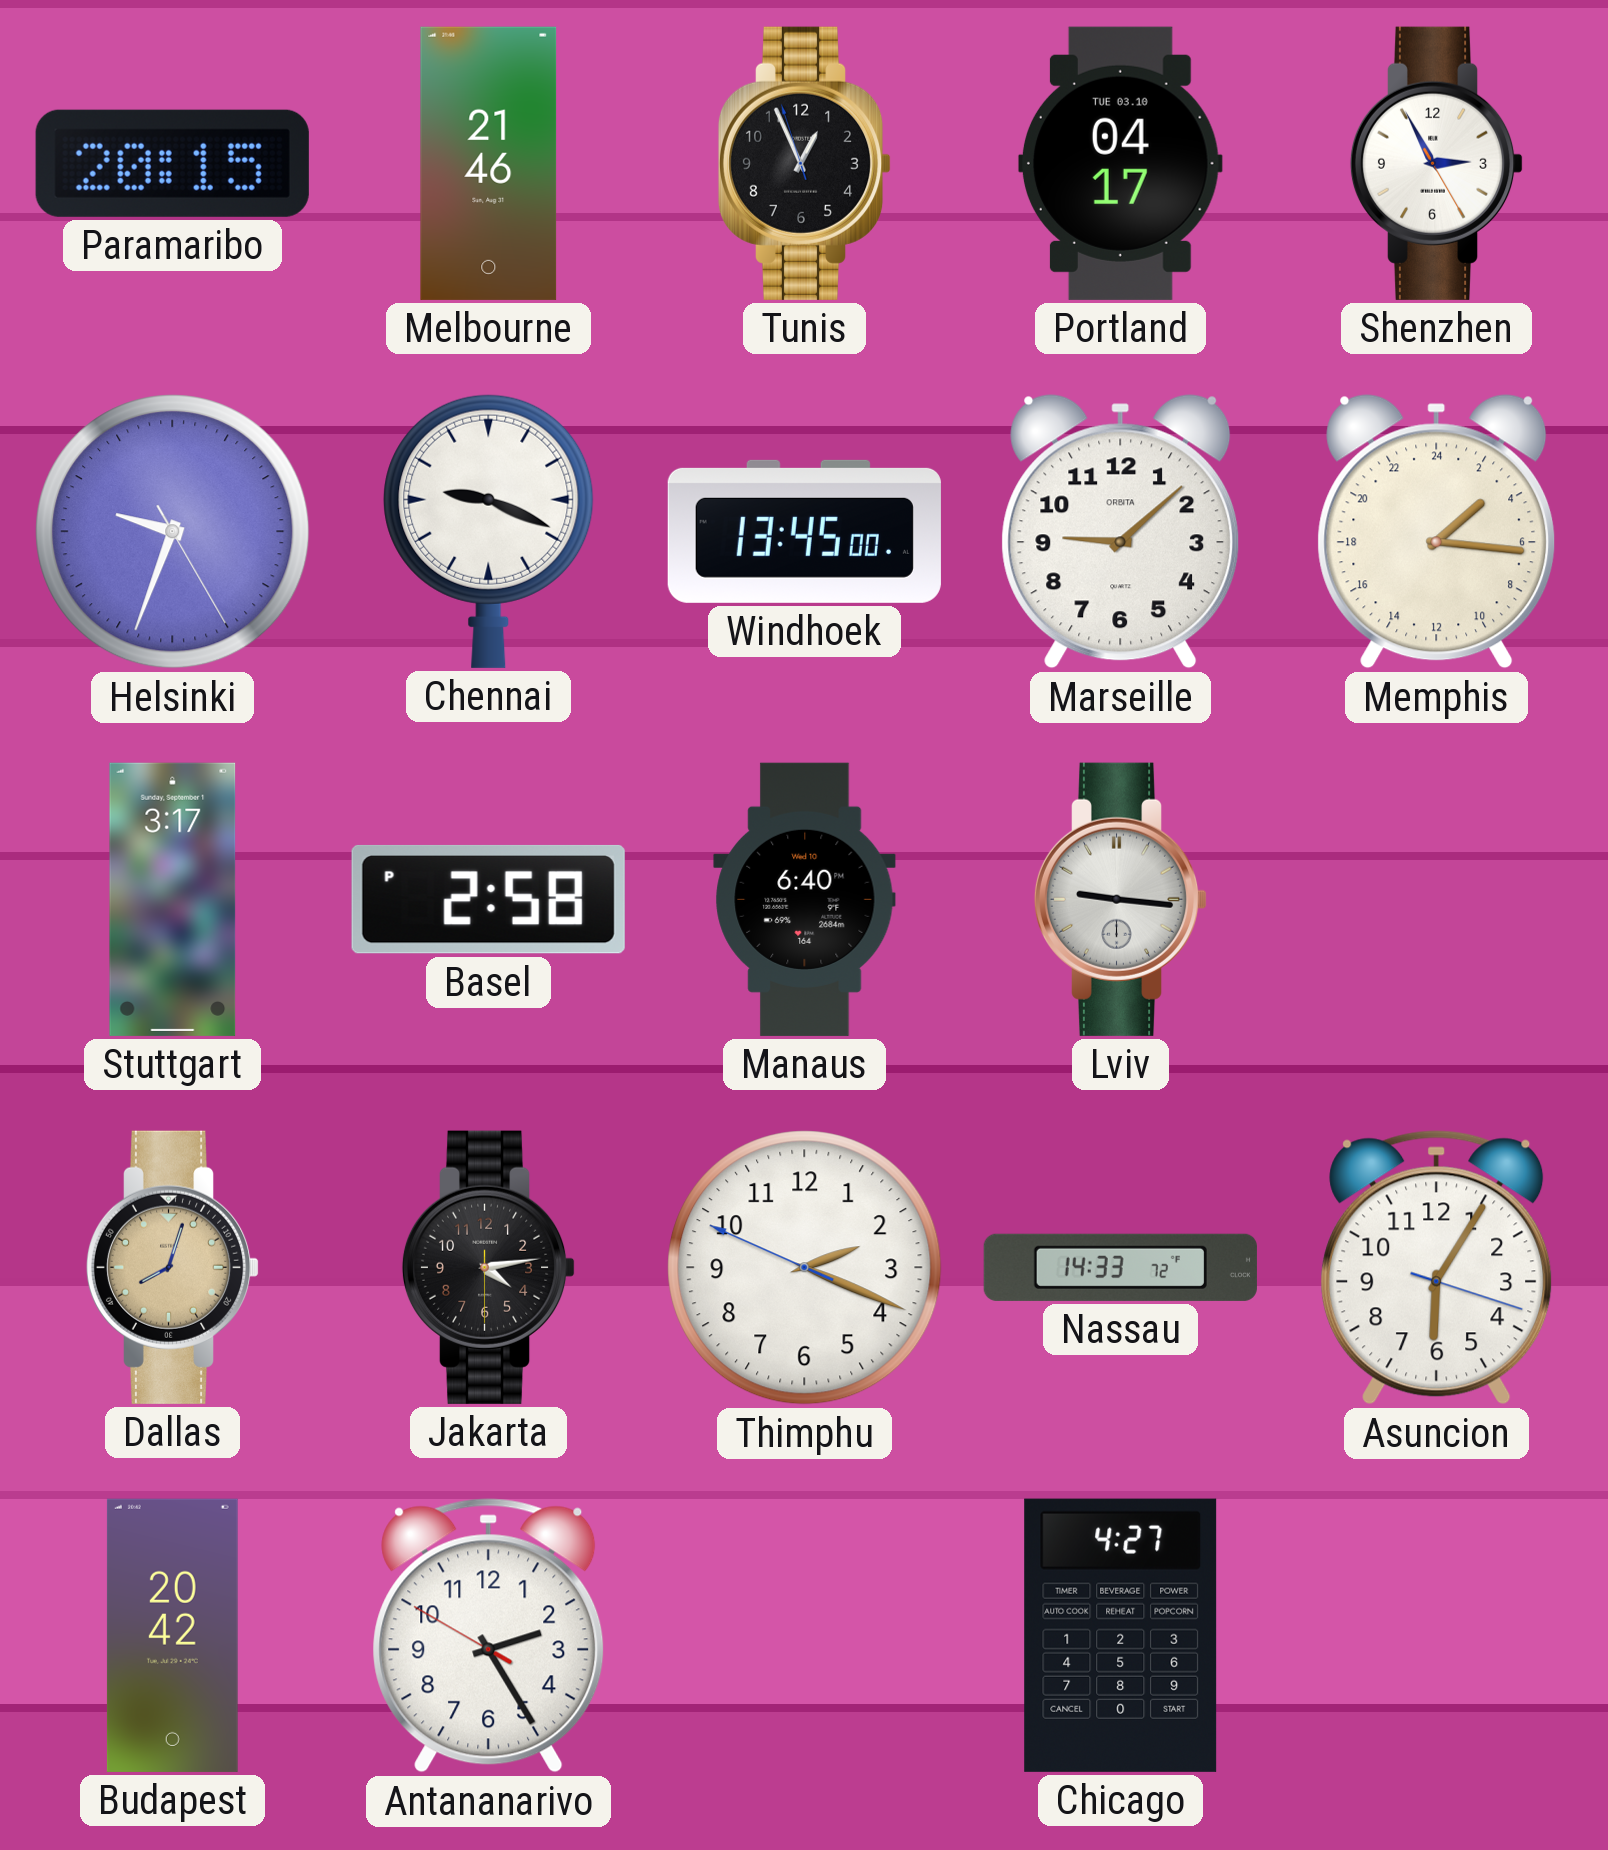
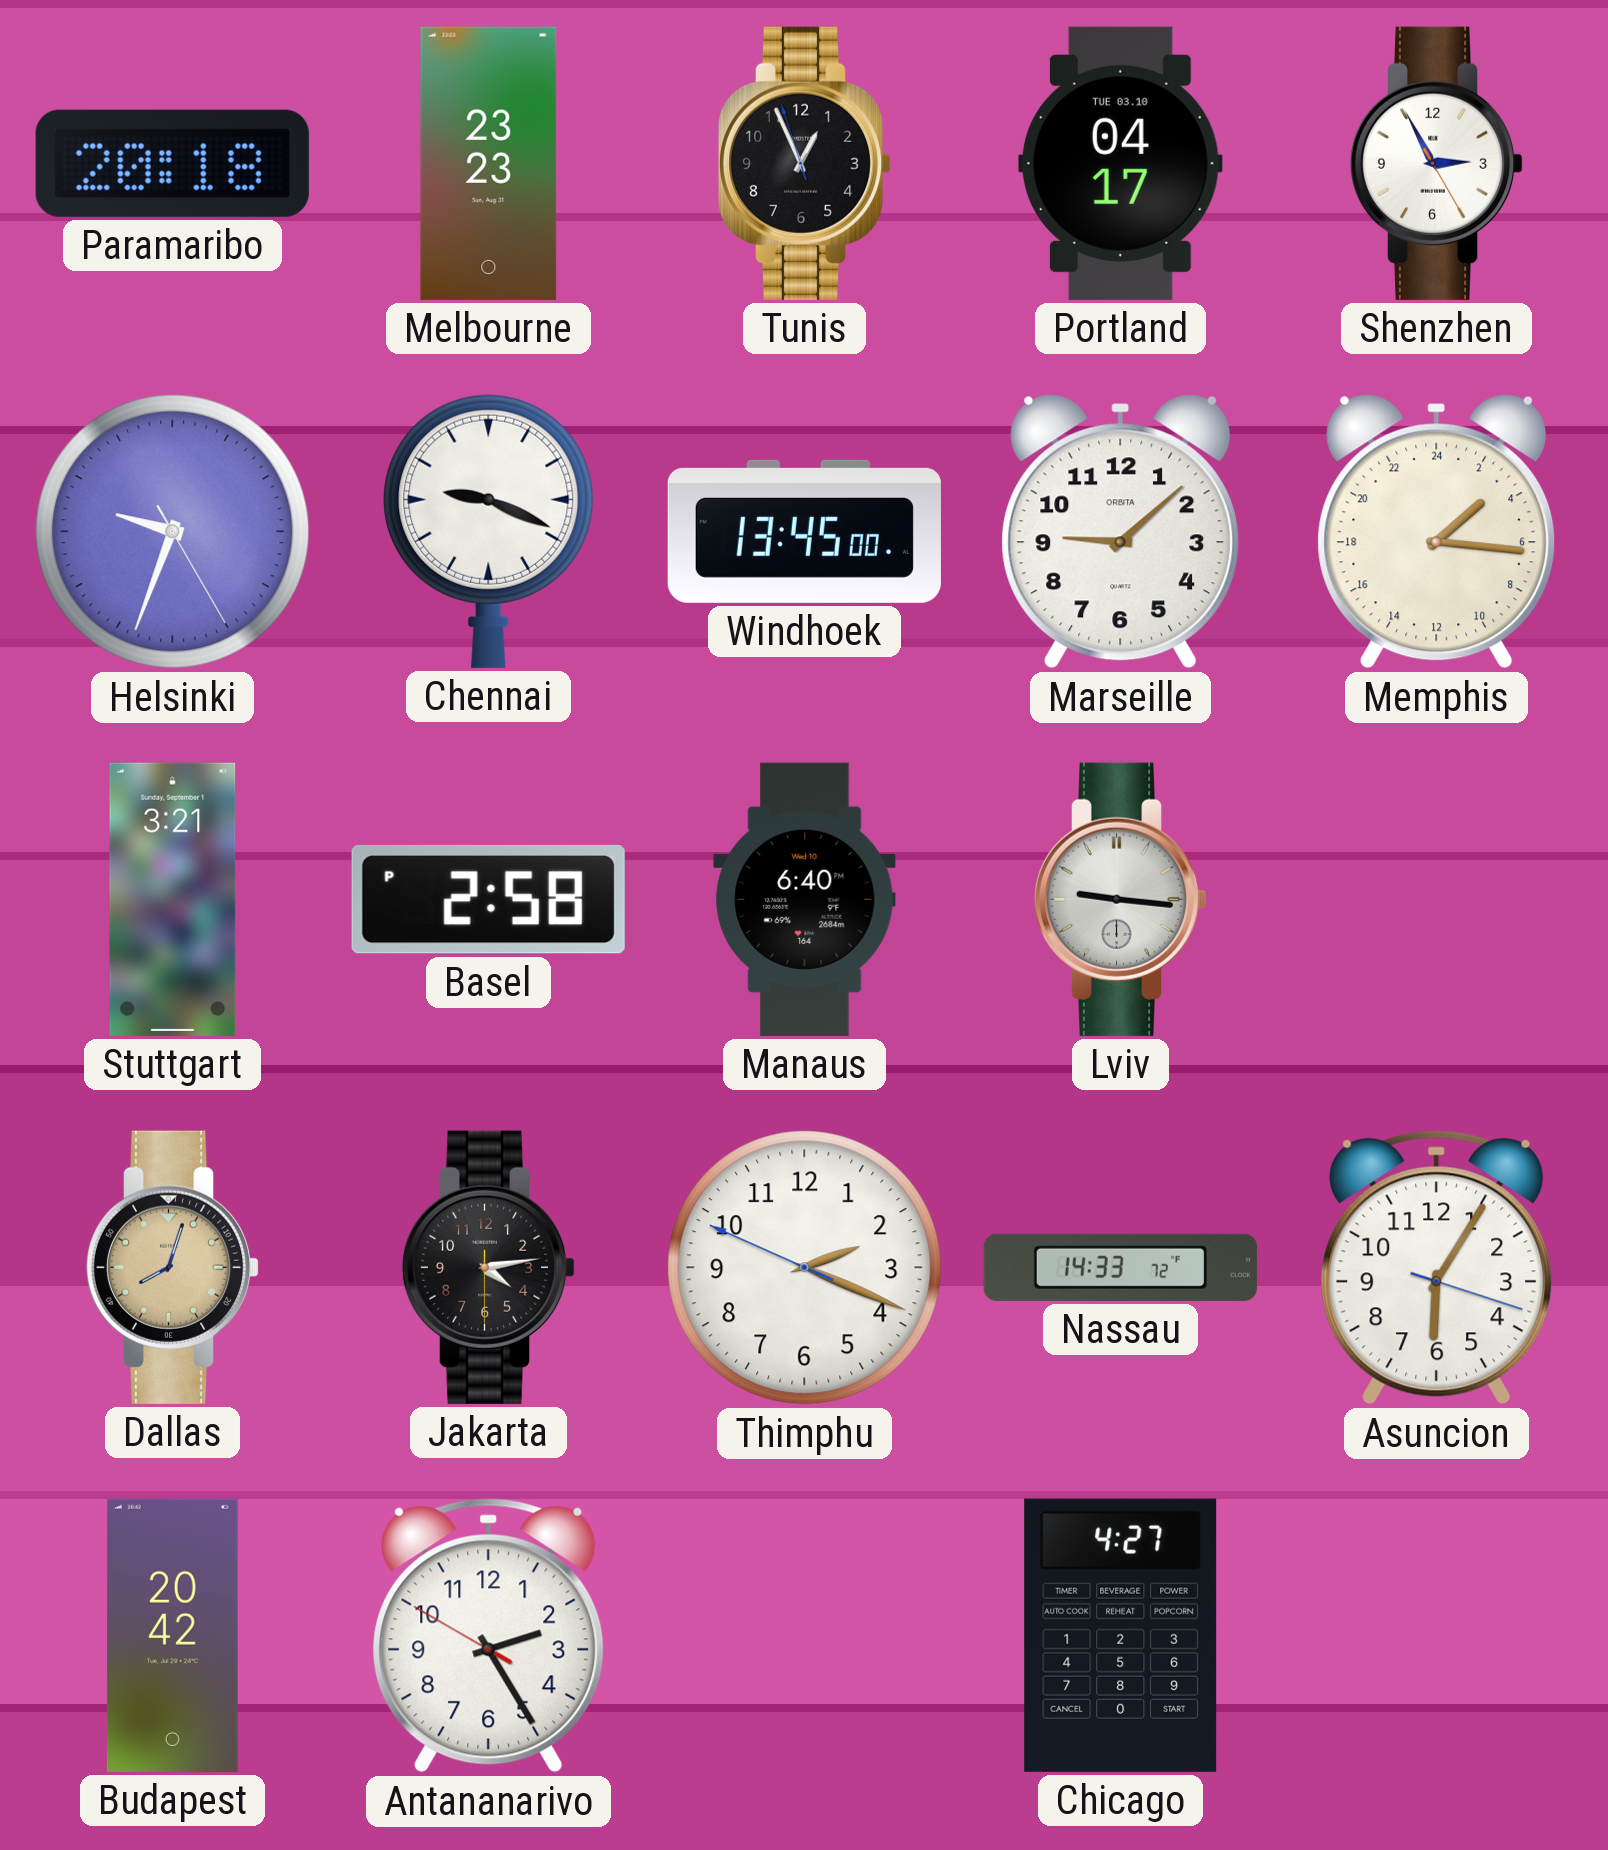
Paramaribo: 20:15 -> 20:18
Melbourne: 21:46 -> 23:23
Stuttgart: 3:17 -> 3:21
